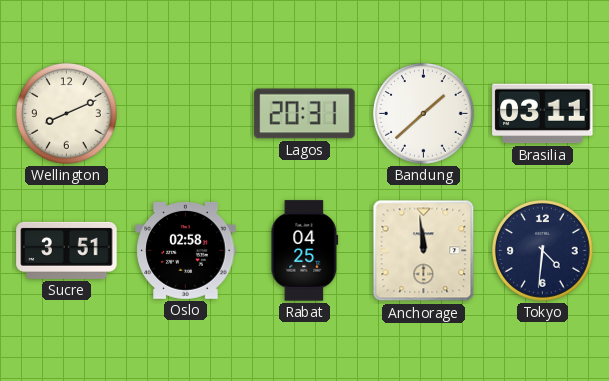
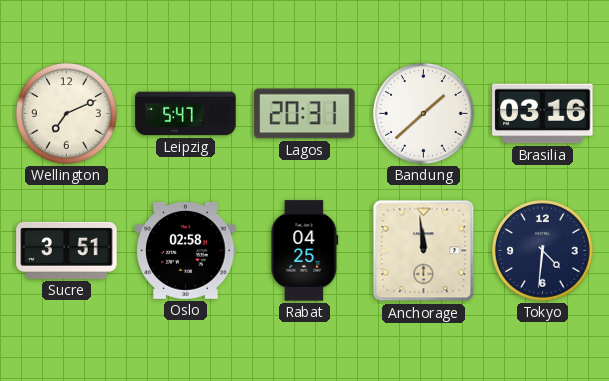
Wellington: 8:11 -> 7:11
Leipzig: none -> 5:47
Brasilia: 03:11 -> 03:16
